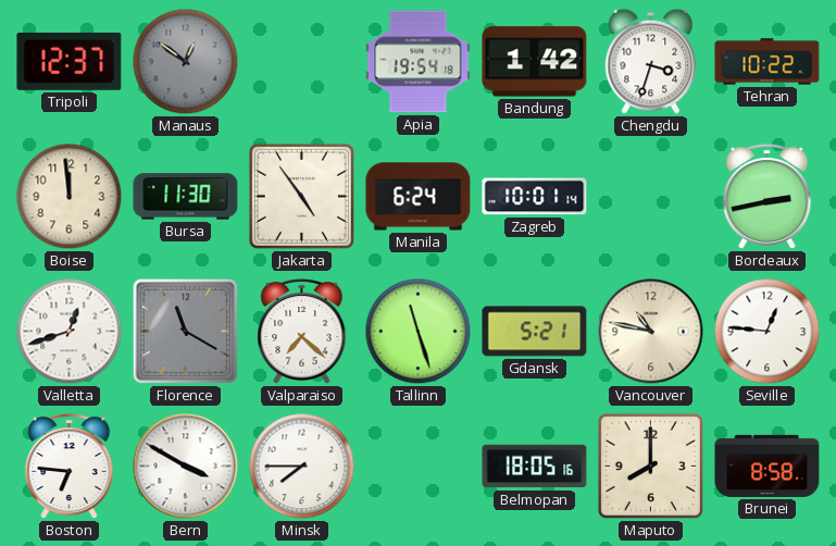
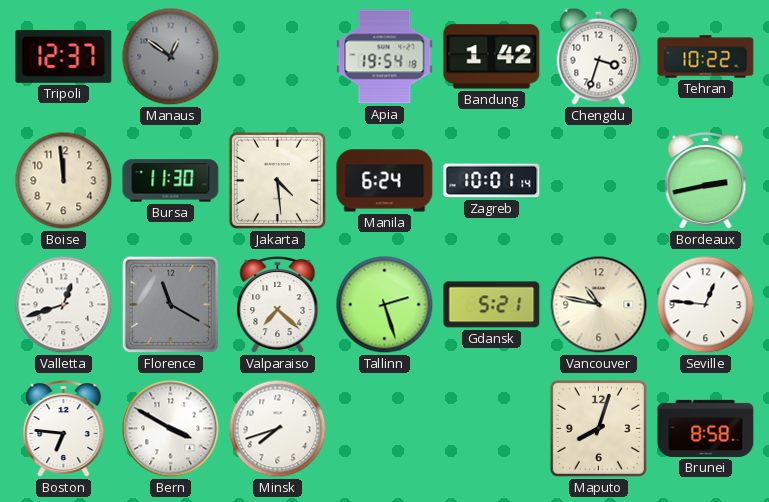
Jakarta: 4:54 -> 4:29
Tallinn: 11:27 -> 2:27
Minsk: 7:45 -> 7:42
Belmopan: 18:05 -> none
Maputo: 8:00 -> 8:03
